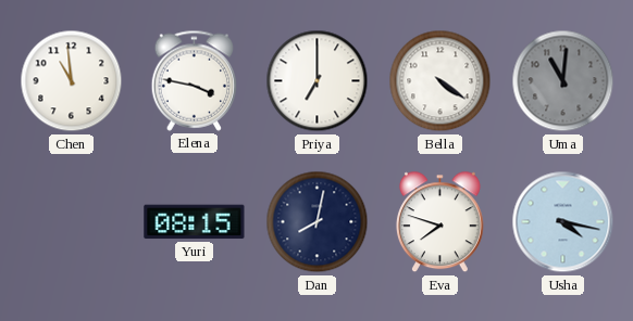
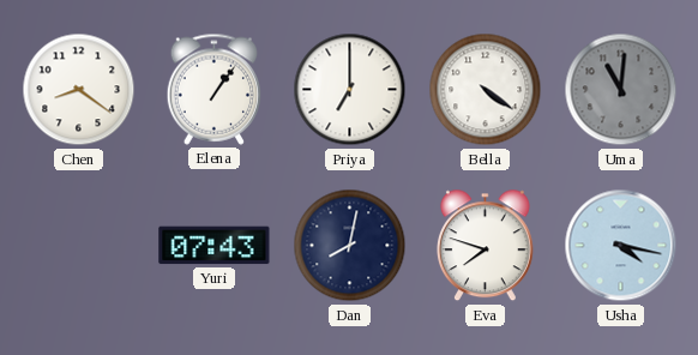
Chen: 10:59 -> 8:21
Elena: 3:47 -> 1:06
Yuri: 08:15 -> 07:43
